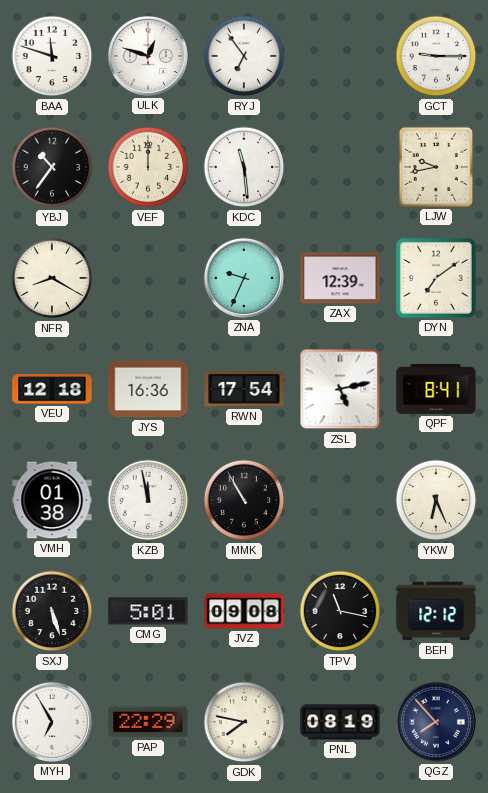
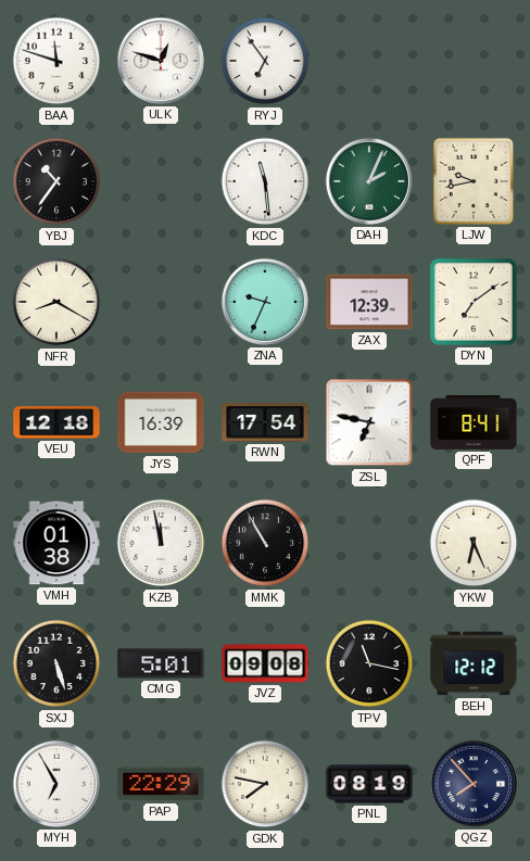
GCT: 9:15 -> none
VEF: 12:00 -> none
DAH: none -> 2:04
JYS: 16:36 -> 16:39
ZSL: 5:13 -> 6:47
